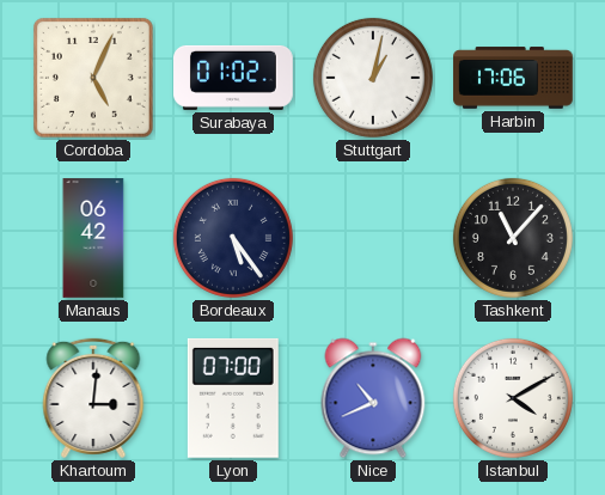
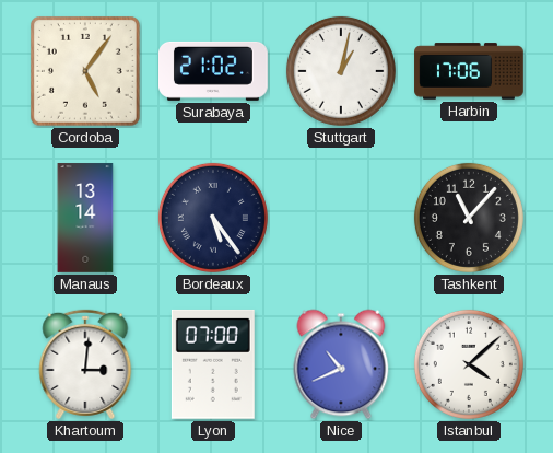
Cordoba: 5:04 -> 5:06
Surabaya: 01:02 -> 21:02
Manaus: 06:42 -> 13:14
Istanbul: 4:10 -> 4:08
